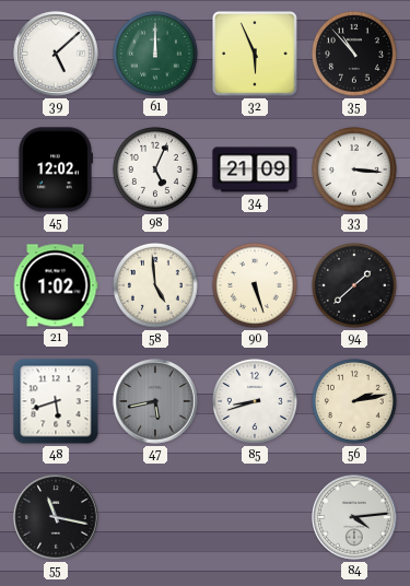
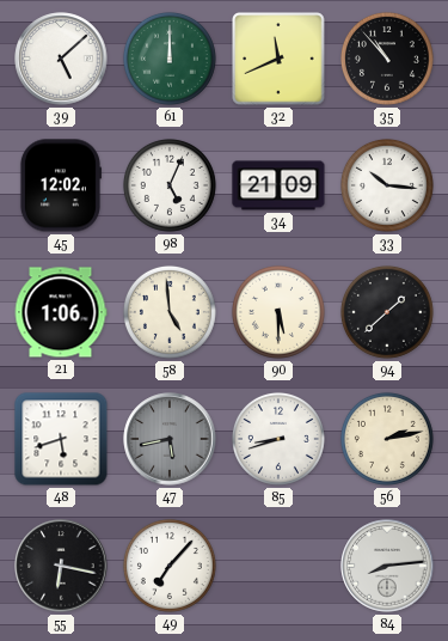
32: 5:56 -> 11:41
33: 3:16 -> 10:16
21: 1:02 -> 1:06
90: 5:27 -> 5:30
55: 11:17 -> 6:17
49: none -> 7:07
84: 4:14 -> 8:14
